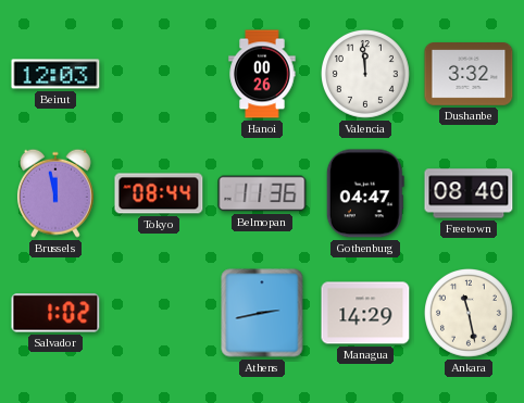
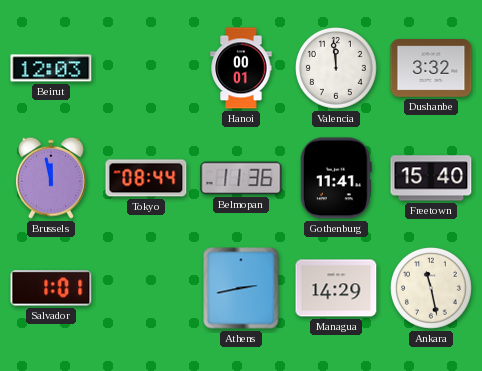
Hanoi: 00:26 -> 00:01
Gothenburg: 04:47 -> 11:41
Freetown: 08:40 -> 15:40
Salvador: 1:02 -> 1:01
